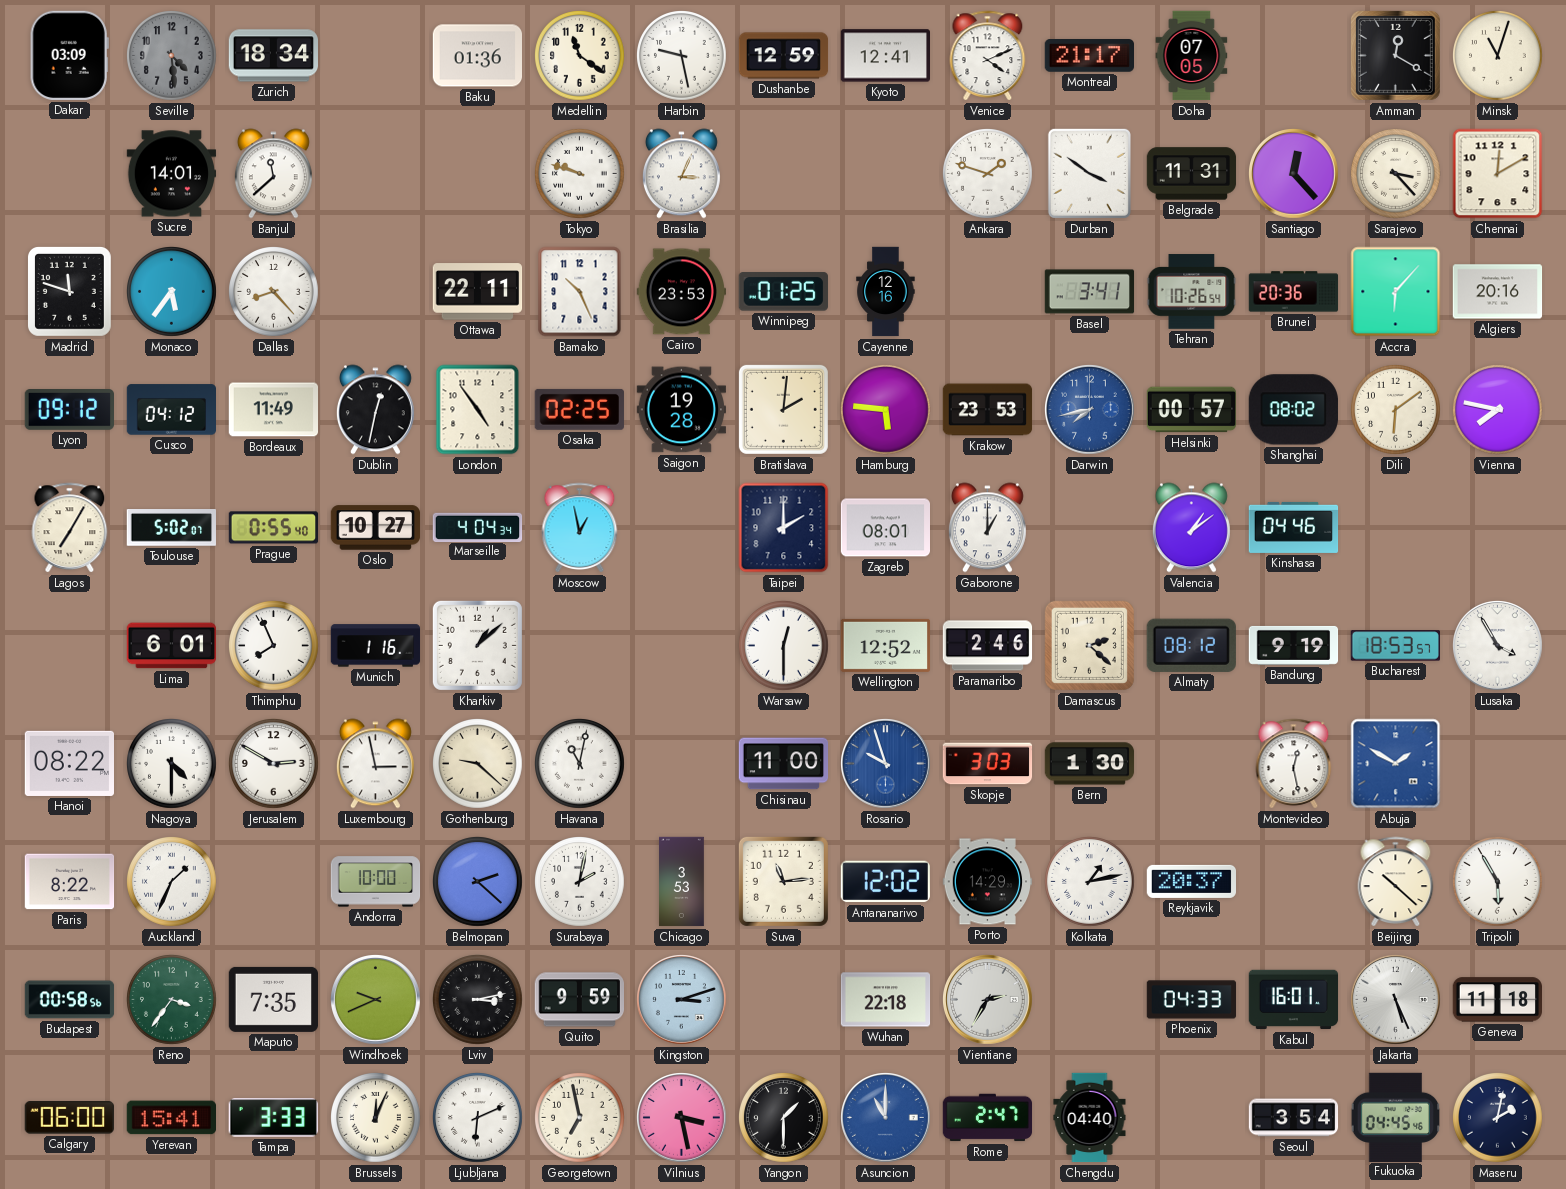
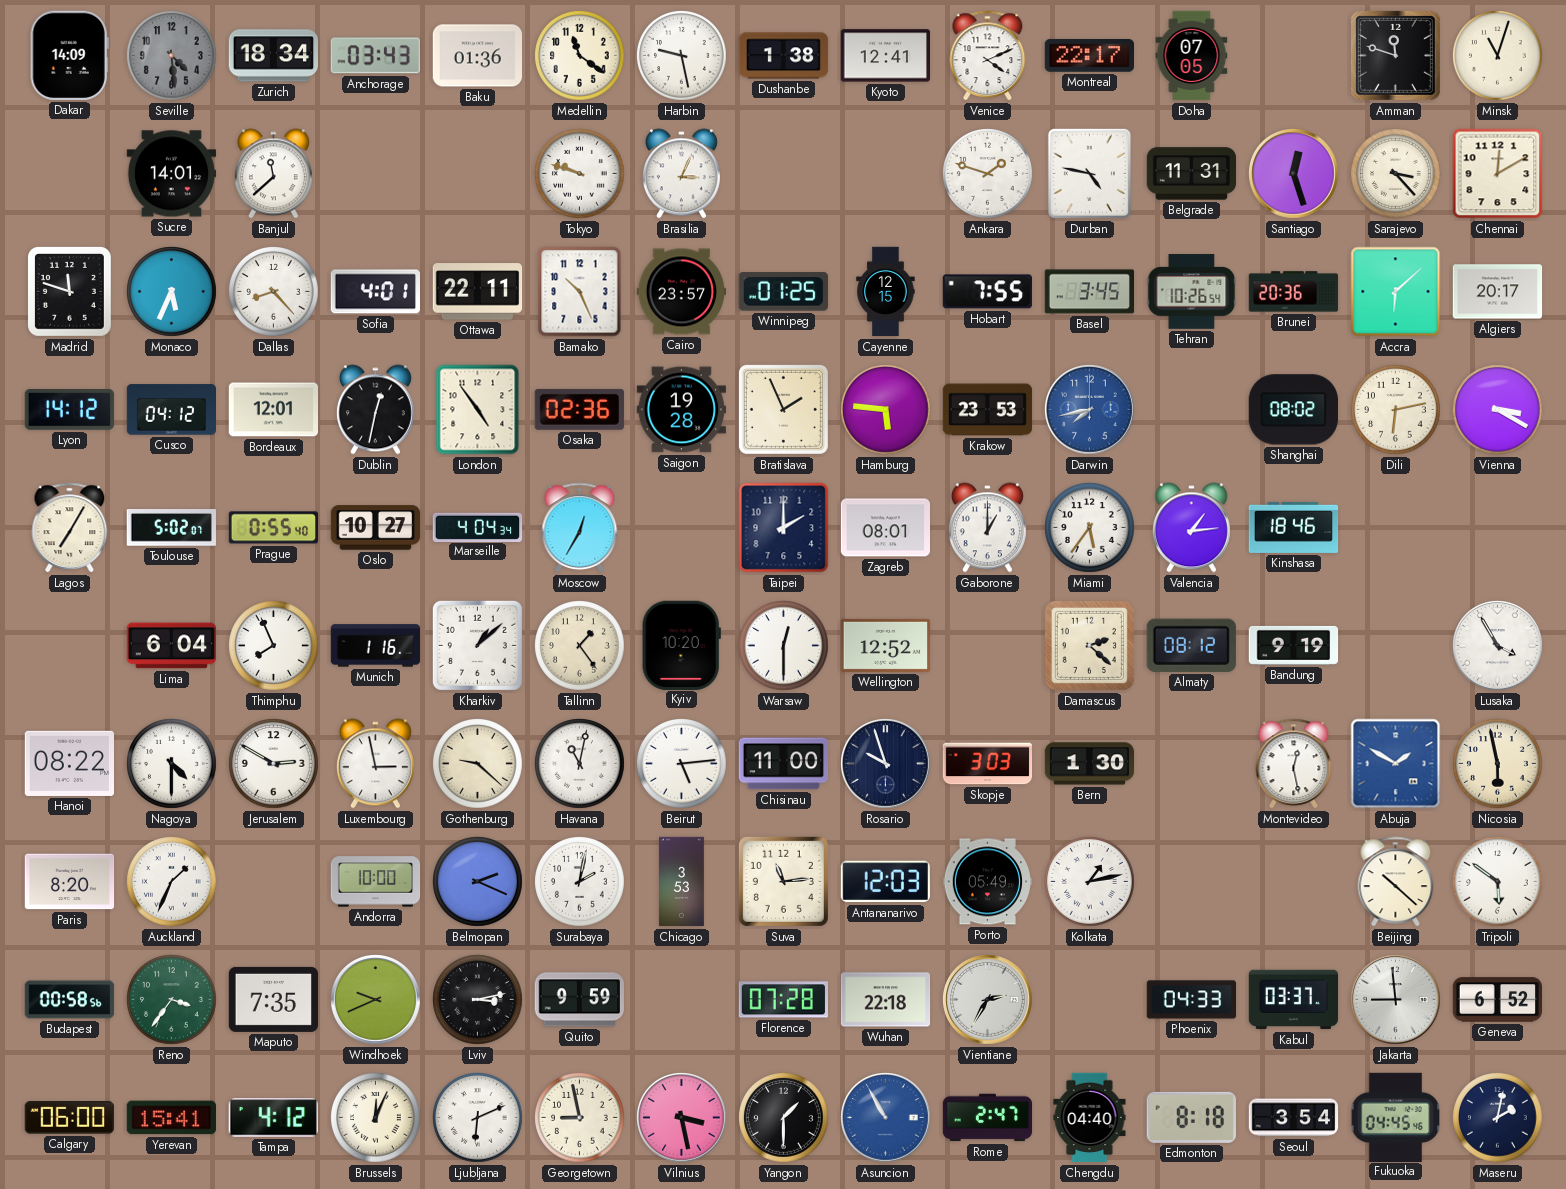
Dakar: 03:09 -> 14:09
Anchorage: none -> 03:43
Dushanbe: 12:59 -> 1:38
Montreal: 21:17 -> 22:17
Amman: 12:20 -> 11:48
Durban: 3:51 -> 4:47
Santiago: 12:23 -> 12:27
Monaco: 5:36 -> 5:34
Sofia: none -> 4:01
Cairo: 23:53 -> 23:57
Cayenne: 12:16 -> 12:15
Hobart: none -> 7:55
Basel: 3:41 -> 3:45
Accra: 6:07 -> 6:08
Algiers: 20:16 -> 20:17
Lyon: 09:12 -> 14:12
Bordeaux: 11:49 -> 12:01
Osaka: 02:25 -> 02:36
Bratislava: 2:01 -> 1:56
Helsinki: 00:57 -> none
Dili: 6:09 -> 6:13
Vienna: 7:47 -> 3:20
Moscow: 12:58 -> 12:35
Miami: none -> 5:36
Valencia: 1:09 -> 1:14
Kinshasa: 04:46 -> 18:46
Lima: 6:01 -> 6:04
Tallinn: none -> 1:24
Kyiv: none -> 10:20
Paramaribo: 2:46 -> none
Bucharest: 18:53 -> none
Beirut: none -> 5:14
Rosario dial: blue -> navy
Nicosia: none -> 5:58
Paris: 8:22 -> 8:20
Belmopan: 2:22 -> 2:19
Antananarivo: 12:02 -> 12:03
Porto: 14:29 -> 05:49
Reykjavik: 20:37 -> none
Tripoli: 5:55 -> 5:51
Kingston: 3:12 -> none
Florence: none -> 07:28
Kabul: 16:01 -> 03:37
Jakarta: 5:26 -> 8:59
Geneva: 11:18 -> 6:52
Tampa: 3:33 -> 4:12
Georgetown: 6:58 -> 8:58
Asuncion: 11:00 -> 10:55
Edmonton: none -> 8:18
